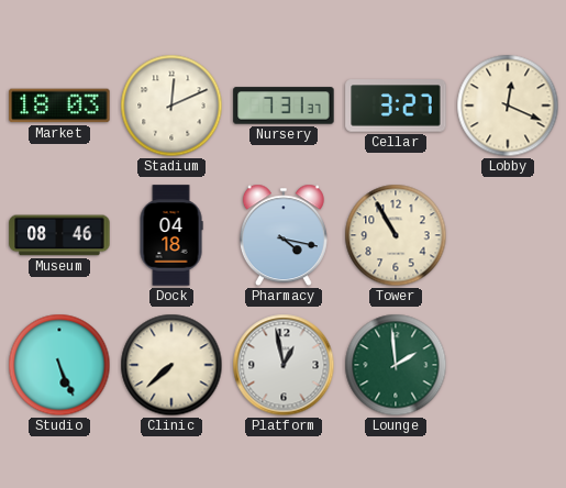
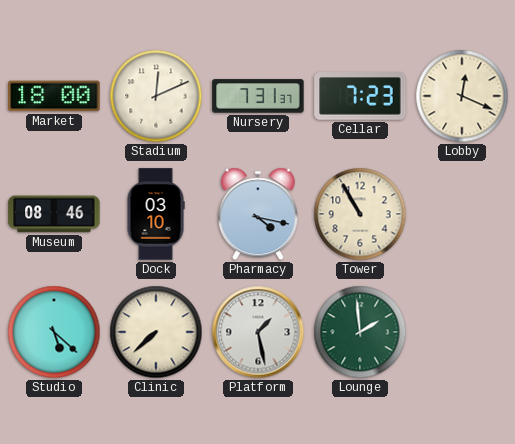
Market: 18:03 -> 18:00
Cellar: 3:27 -> 7:23
Dock: 04:18 -> 03:10
Studio: 5:26 -> 5:22
Platform: 12:58 -> 1:28
